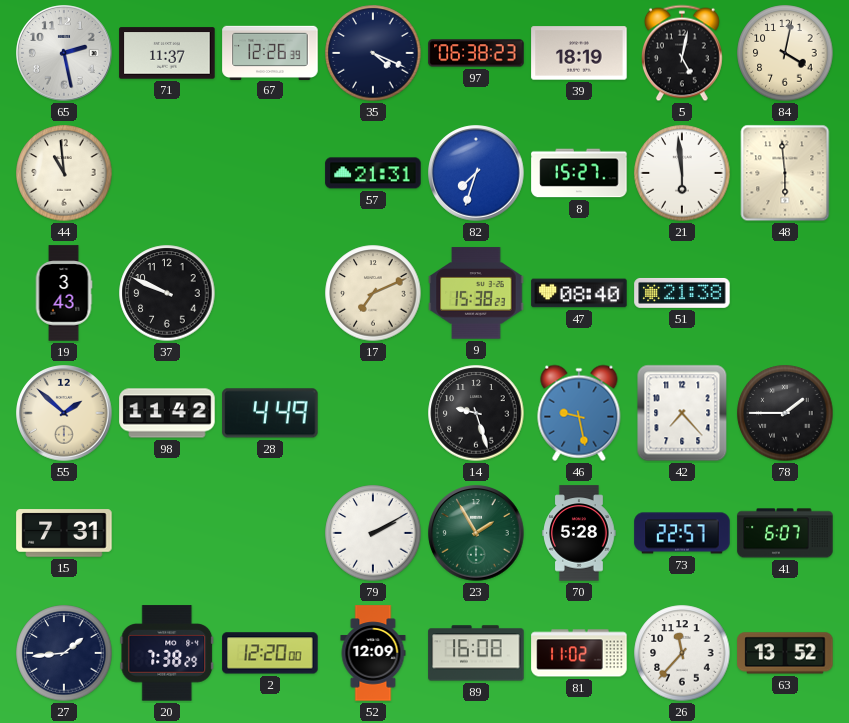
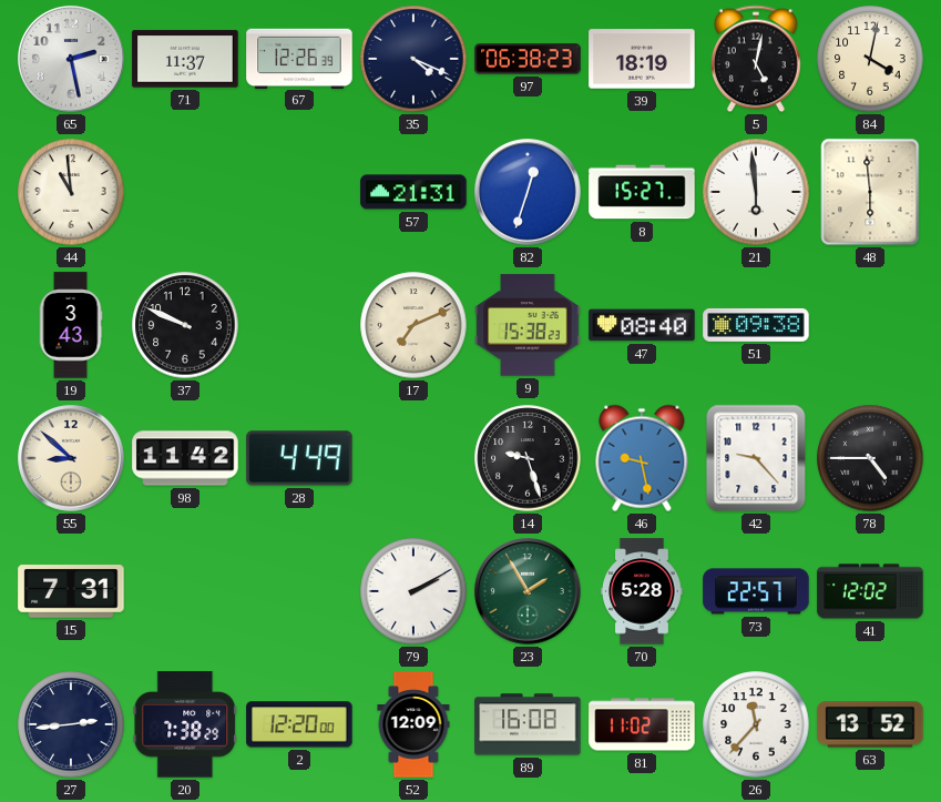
82: 7:33 -> 12:33
51: 21:38 -> 09:38
55: 1:52 -> 8:52
42: 7:23 -> 9:23
78: 1:45 -> 4:45
41: 6:07 -> 12:02
27: 1:44 -> 2:44
